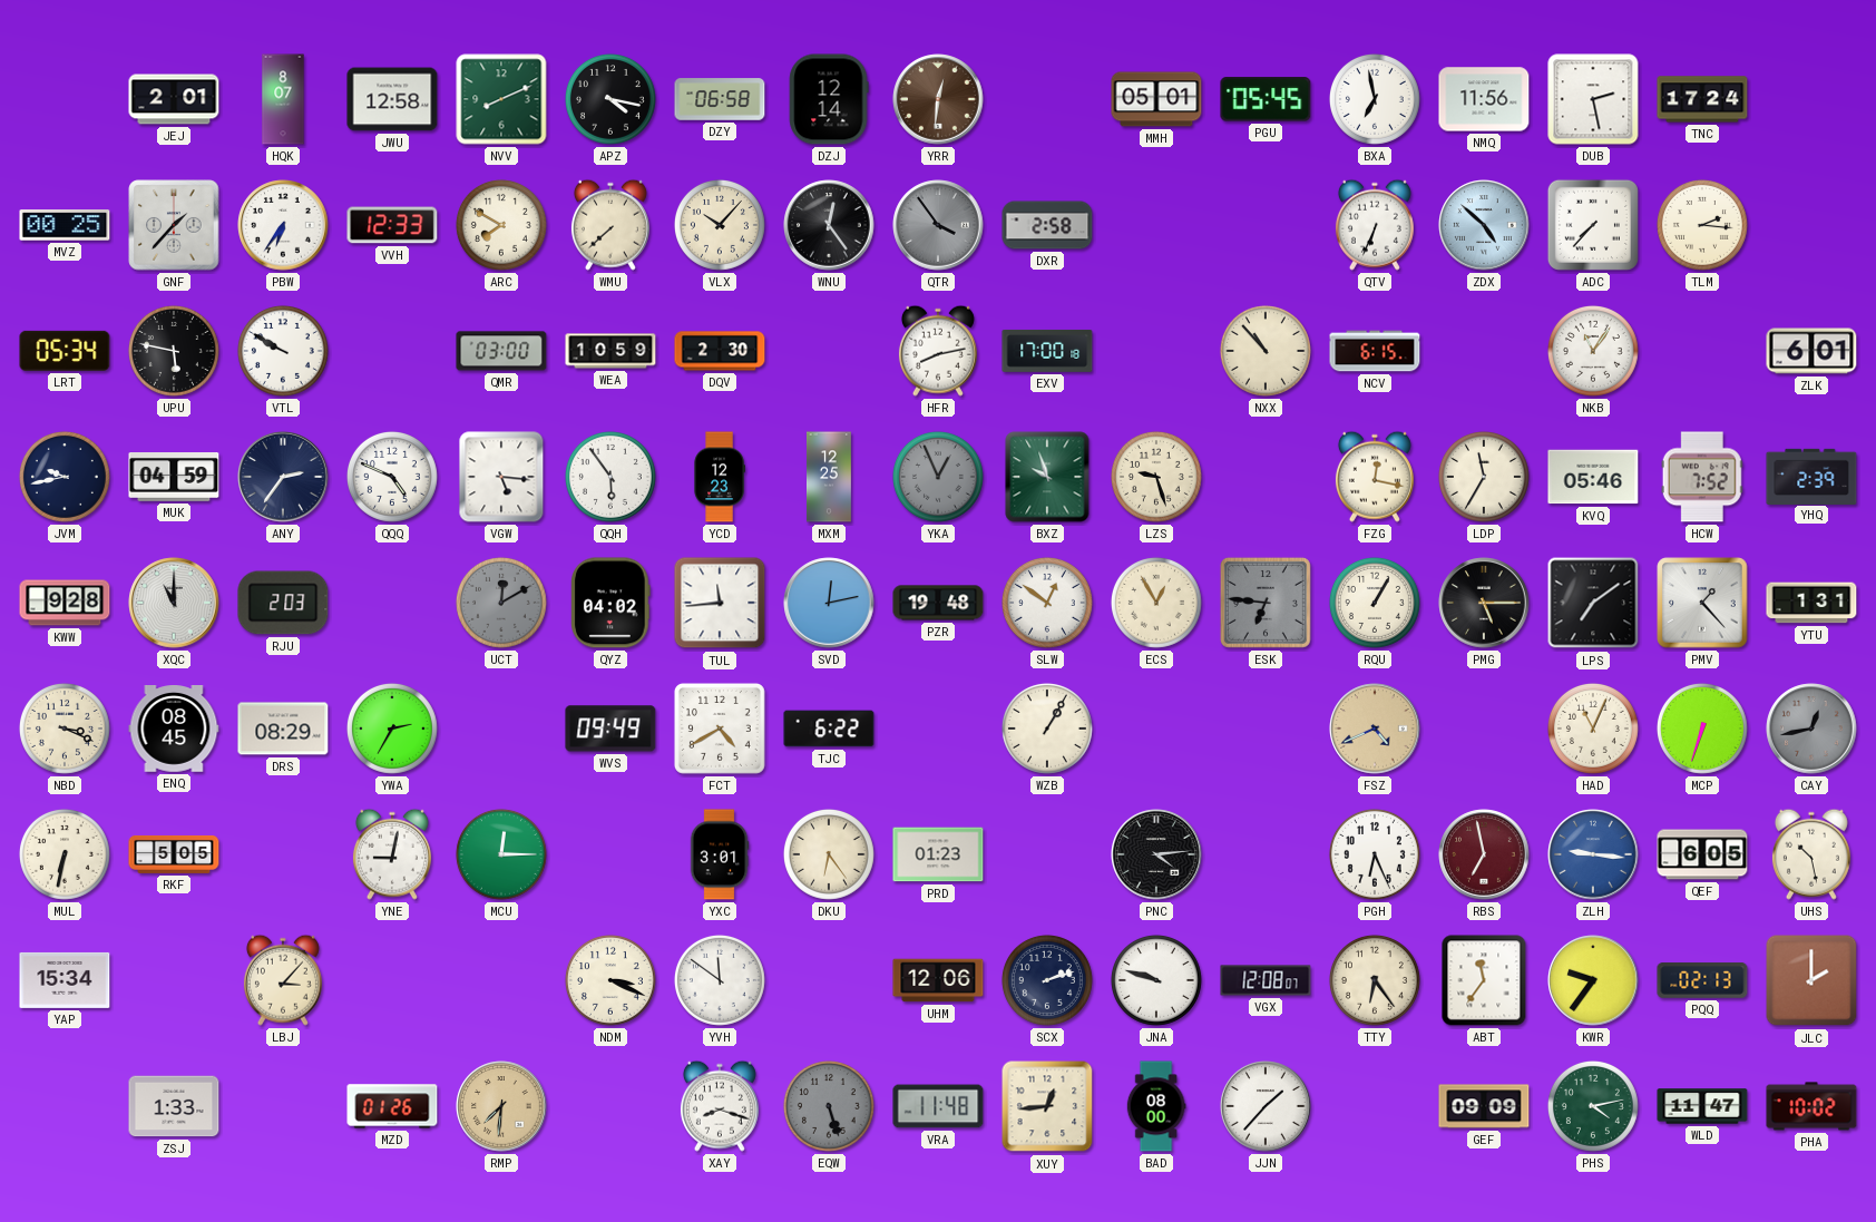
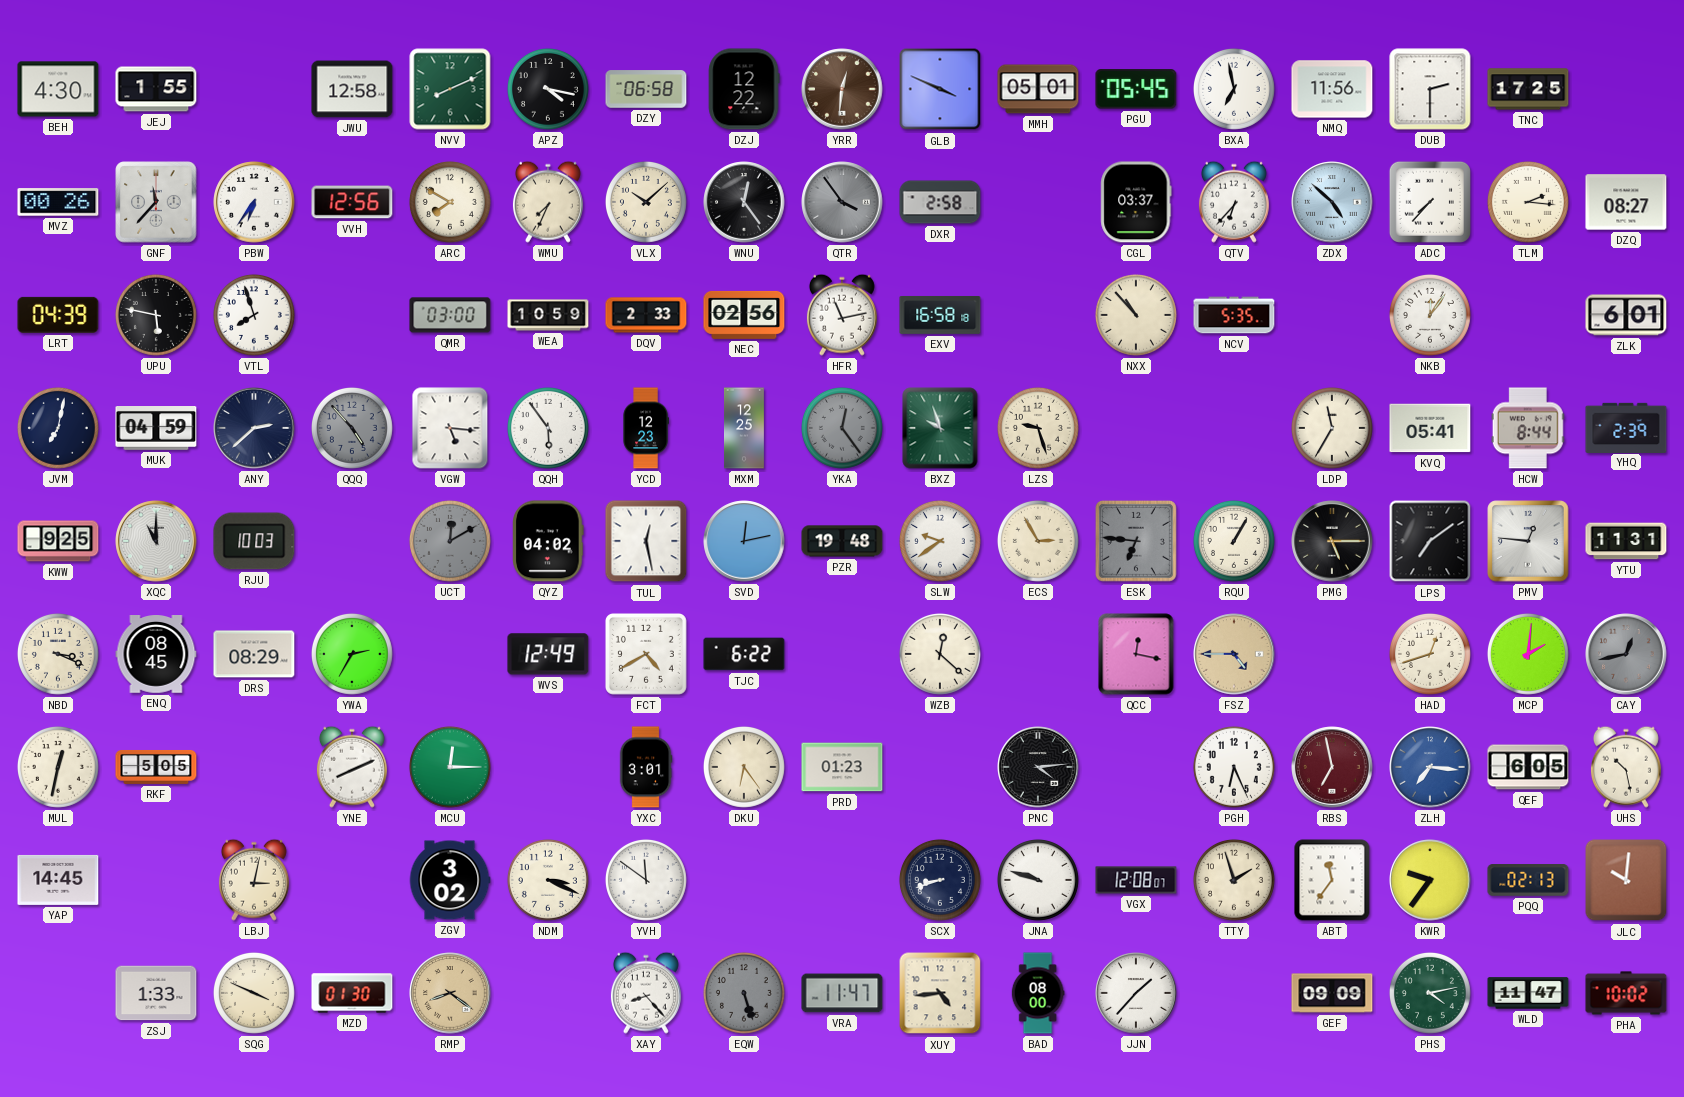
BEH: none -> 4:30
JEJ: 2:01 -> 1:55
HQK: 8:07 -> none
DZJ: 12:14 -> 12:22
GLB: none -> 3:49
DUB: 2:28 -> 2:30
TNC: 17:24 -> 17:25
MVZ: 00:25 -> 00:26
GNF: 1:37 -> 11:37
VVH: 12:33 -> 12:56
WMU: 7:38 -> 7:34
VLX: 10:07 -> 10:08
CGL: none -> 03:37
QTV: 6:34 -> 6:37
DZQ: none -> 08:27
LRT: 05:34 -> 04:39
VTL: 9:50 -> 7:57
DQV: 2:30 -> 2:33
NEC: none -> 02:56
HFR: 8:13 -> 11:13
EXV: 17:00 -> 16:58
NCV: 6:15 -> 5:35
NKB: 11:06 -> 12:06
JVM: 9:43 -> 7:02
ANY: 2:36 -> 2:38
QQQ: 4:49 -> 4:53
QQQ dial: white -> grey
YKA: 12:56 -> 12:24
FZG: 12:17 -> none
KVQ: 05:46 -> 05:41
HCW: 7:52 -> 8:44
KWW: 9:28 -> 9:25
RJU: 2:03 -> 10:03
TUL: 11:44 -> 12:28
SLW: 12:51 -> 9:39
ECS: 12:55 -> 2:55
PMV: 1:23 -> 12:46
YTU: 1:31 -> 11:31
WVS: 09:49 -> 12:49
WZB: 1:05 -> 12:22
QCC: none -> 12:17
FSZ: 4:41 -> 4:45
HAD: 11:04 -> 12:42
MCP: 6:33 -> 2:01
MUL: 6:32 -> 12:32
YNE: 9:02 -> 8:11
ZLH: 9:16 -> 7:16
YAP: 15:34 -> 14:45
LBJ: 3:07 -> 3:02
ZGV: none -> 3:02
UHM: 12:06 -> none
SCX: 2:12 -> 8:42
TTY: 6:24 -> 1:57
JLC: 2:00 -> 10:01
SQG: none -> 3:49
MZD: 01:26 -> 01:30
RMP: 7:31 -> 8:21
XAY: 8:18 -> 8:23
VRA: 11:48 -> 11:47
XUY: 12:44 -> 4:44
